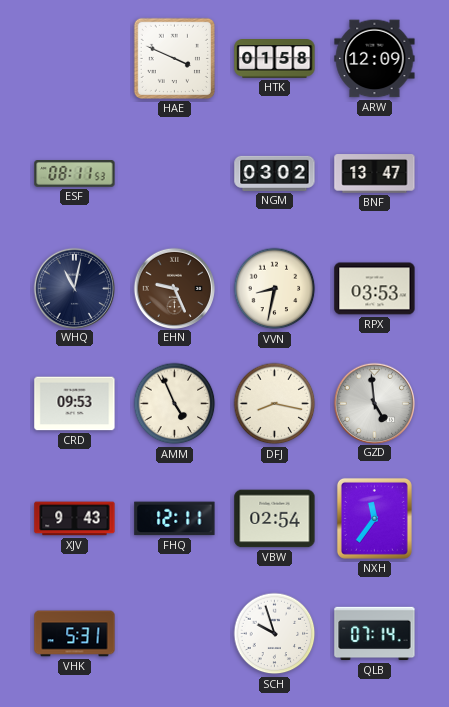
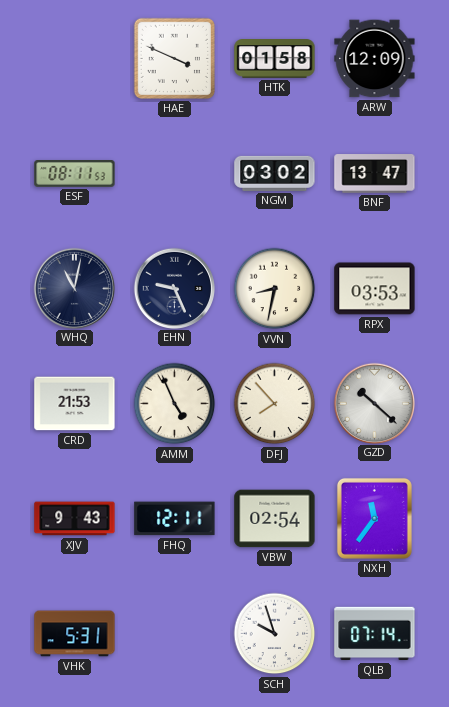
EHN dial: brown -> navy
CRD: 09:53 -> 21:53
DFJ: 8:17 -> 7:53
GZD: 4:59 -> 10:22
